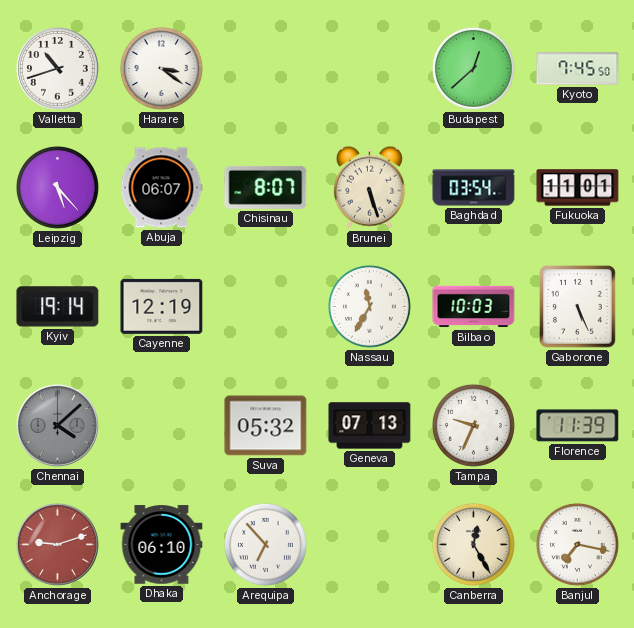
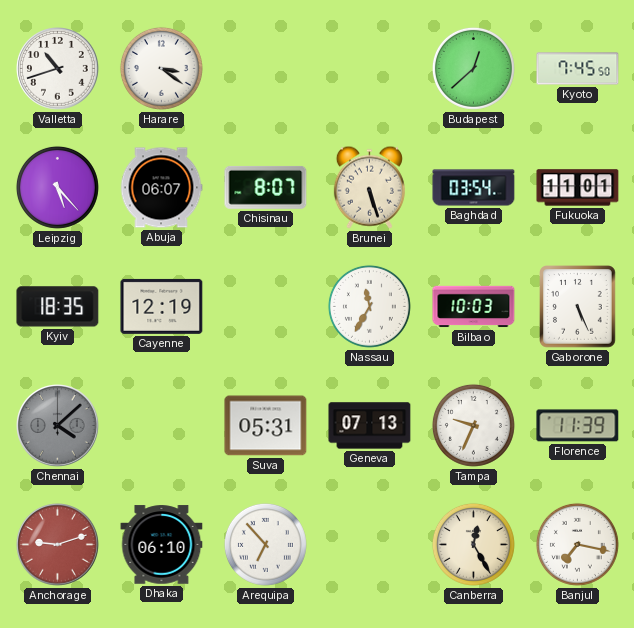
Kyiv: 19:14 -> 18:35
Suva: 05:32 -> 05:31
